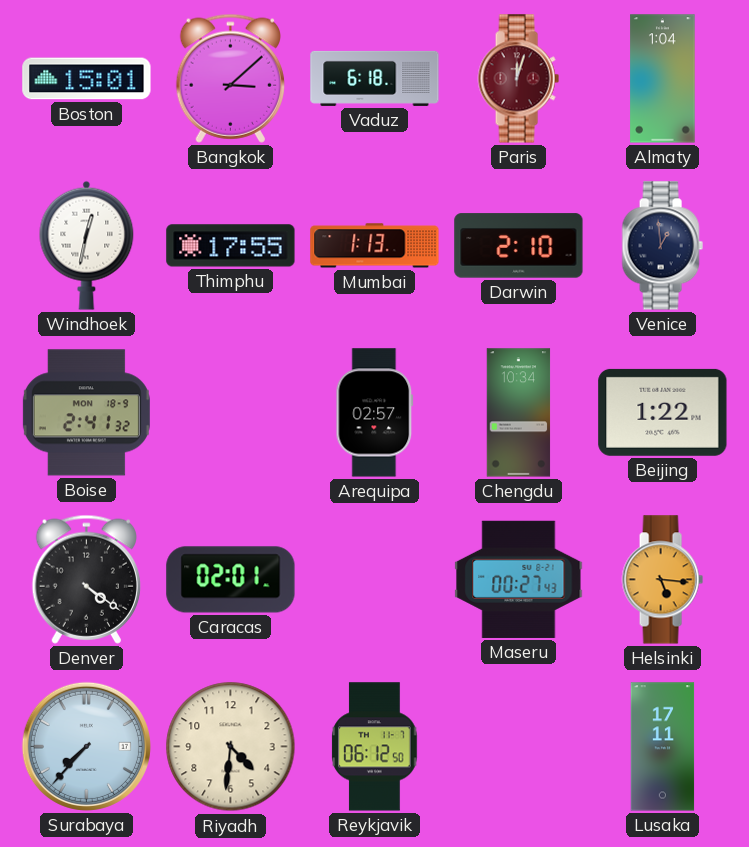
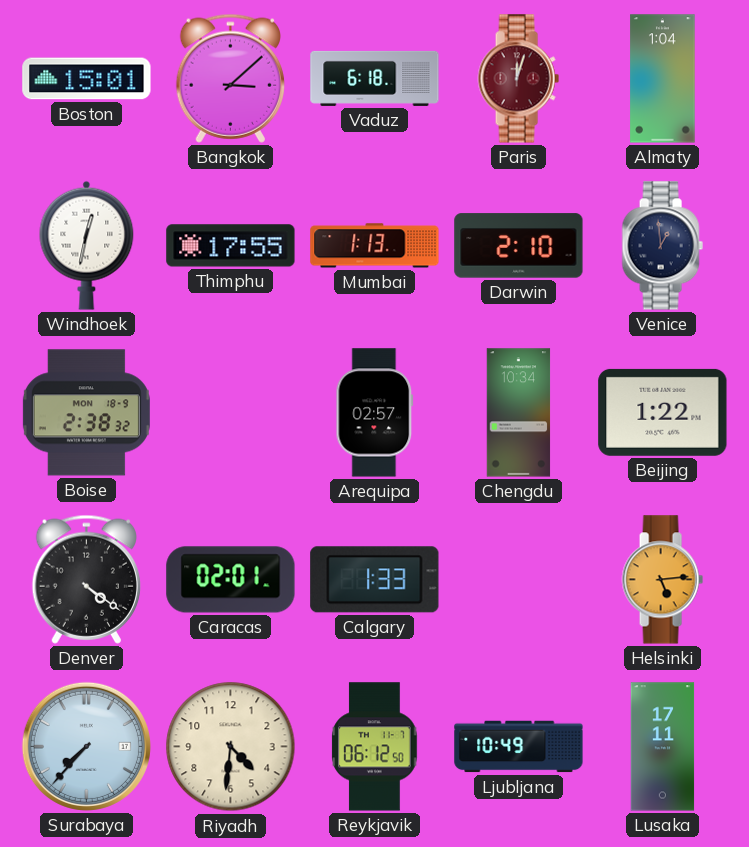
Boise: 2:41 -> 2:38
Calgary: none -> 1:33
Maseru: 00:27 -> none
Helsinki: 5:16 -> 5:14
Ljubljana: none -> 10:49
